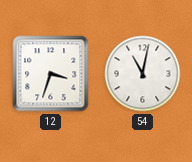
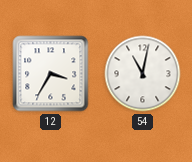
12: 3:33 -> 3:35
